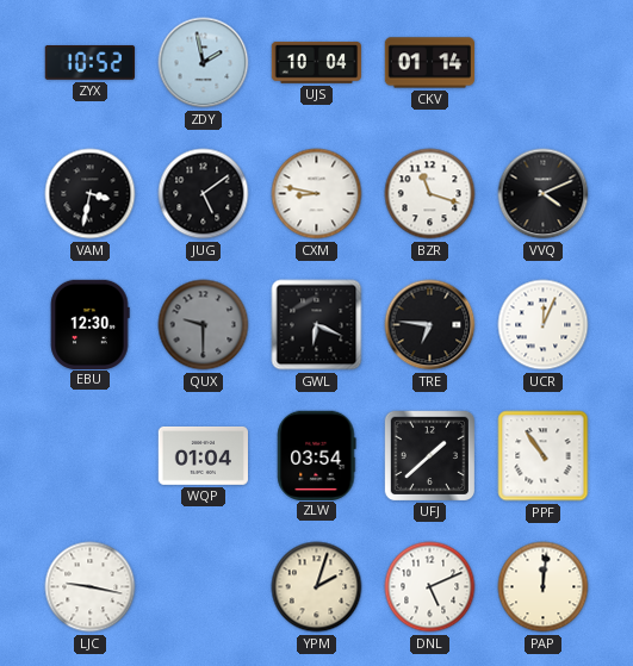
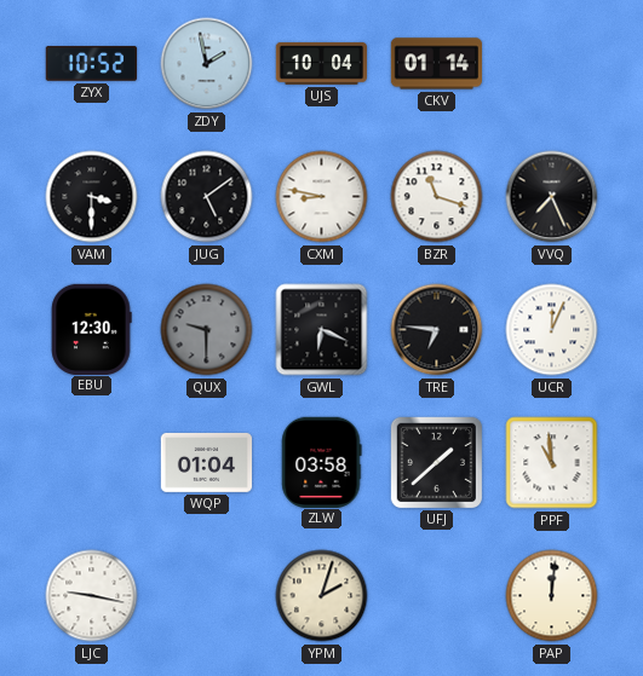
VAM: 3:32 -> 3:30
VVQ: 4:11 -> 7:26
ZLW: 03:54 -> 03:58
PPF: 10:54 -> 10:59
DNL: 5:11 -> none
